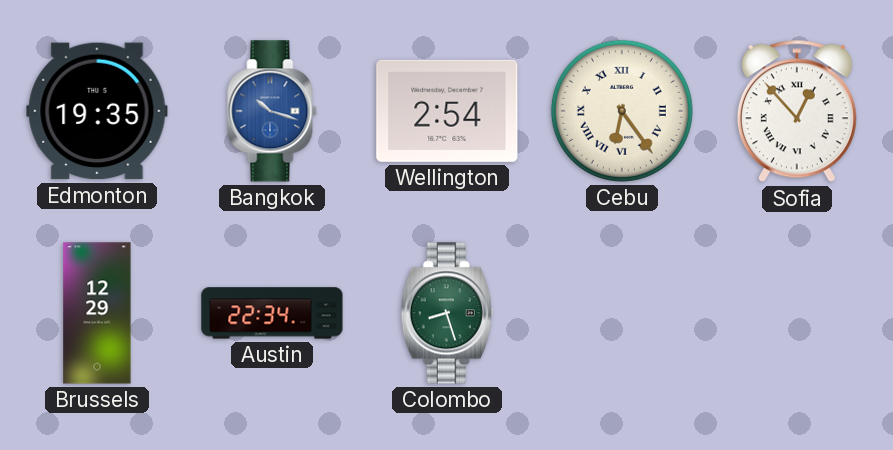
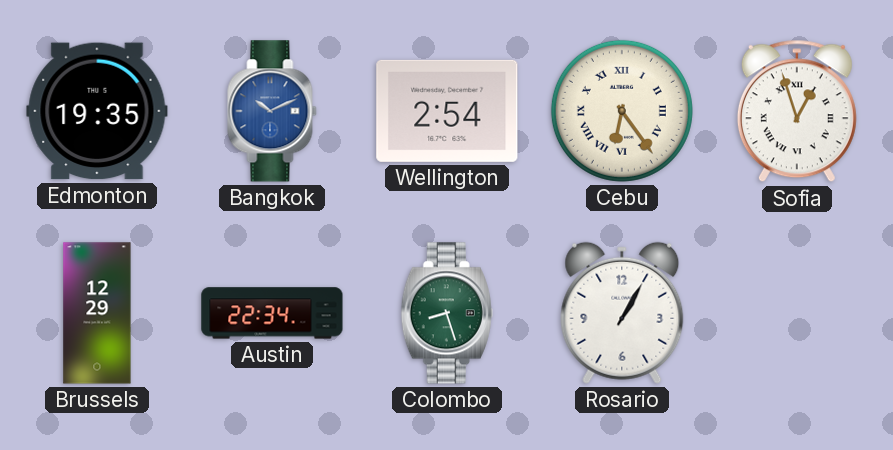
Bangkok: 10:18 -> 10:11
Sofia: 12:53 -> 12:57
Rosario: none -> 1:05
